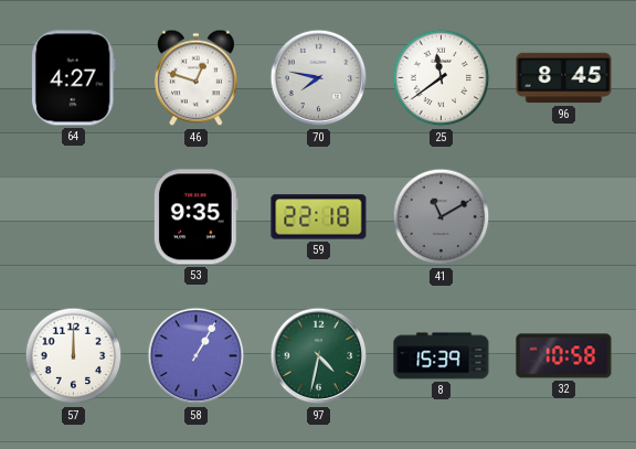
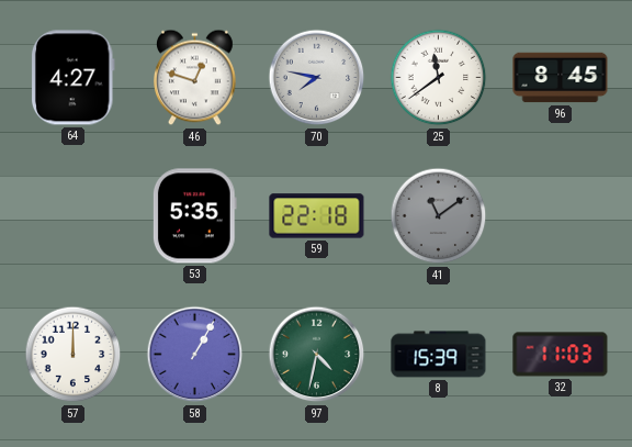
53: 9:35 -> 5:35
41: 11:10 -> 11:09
32: 10:58 -> 11:03
